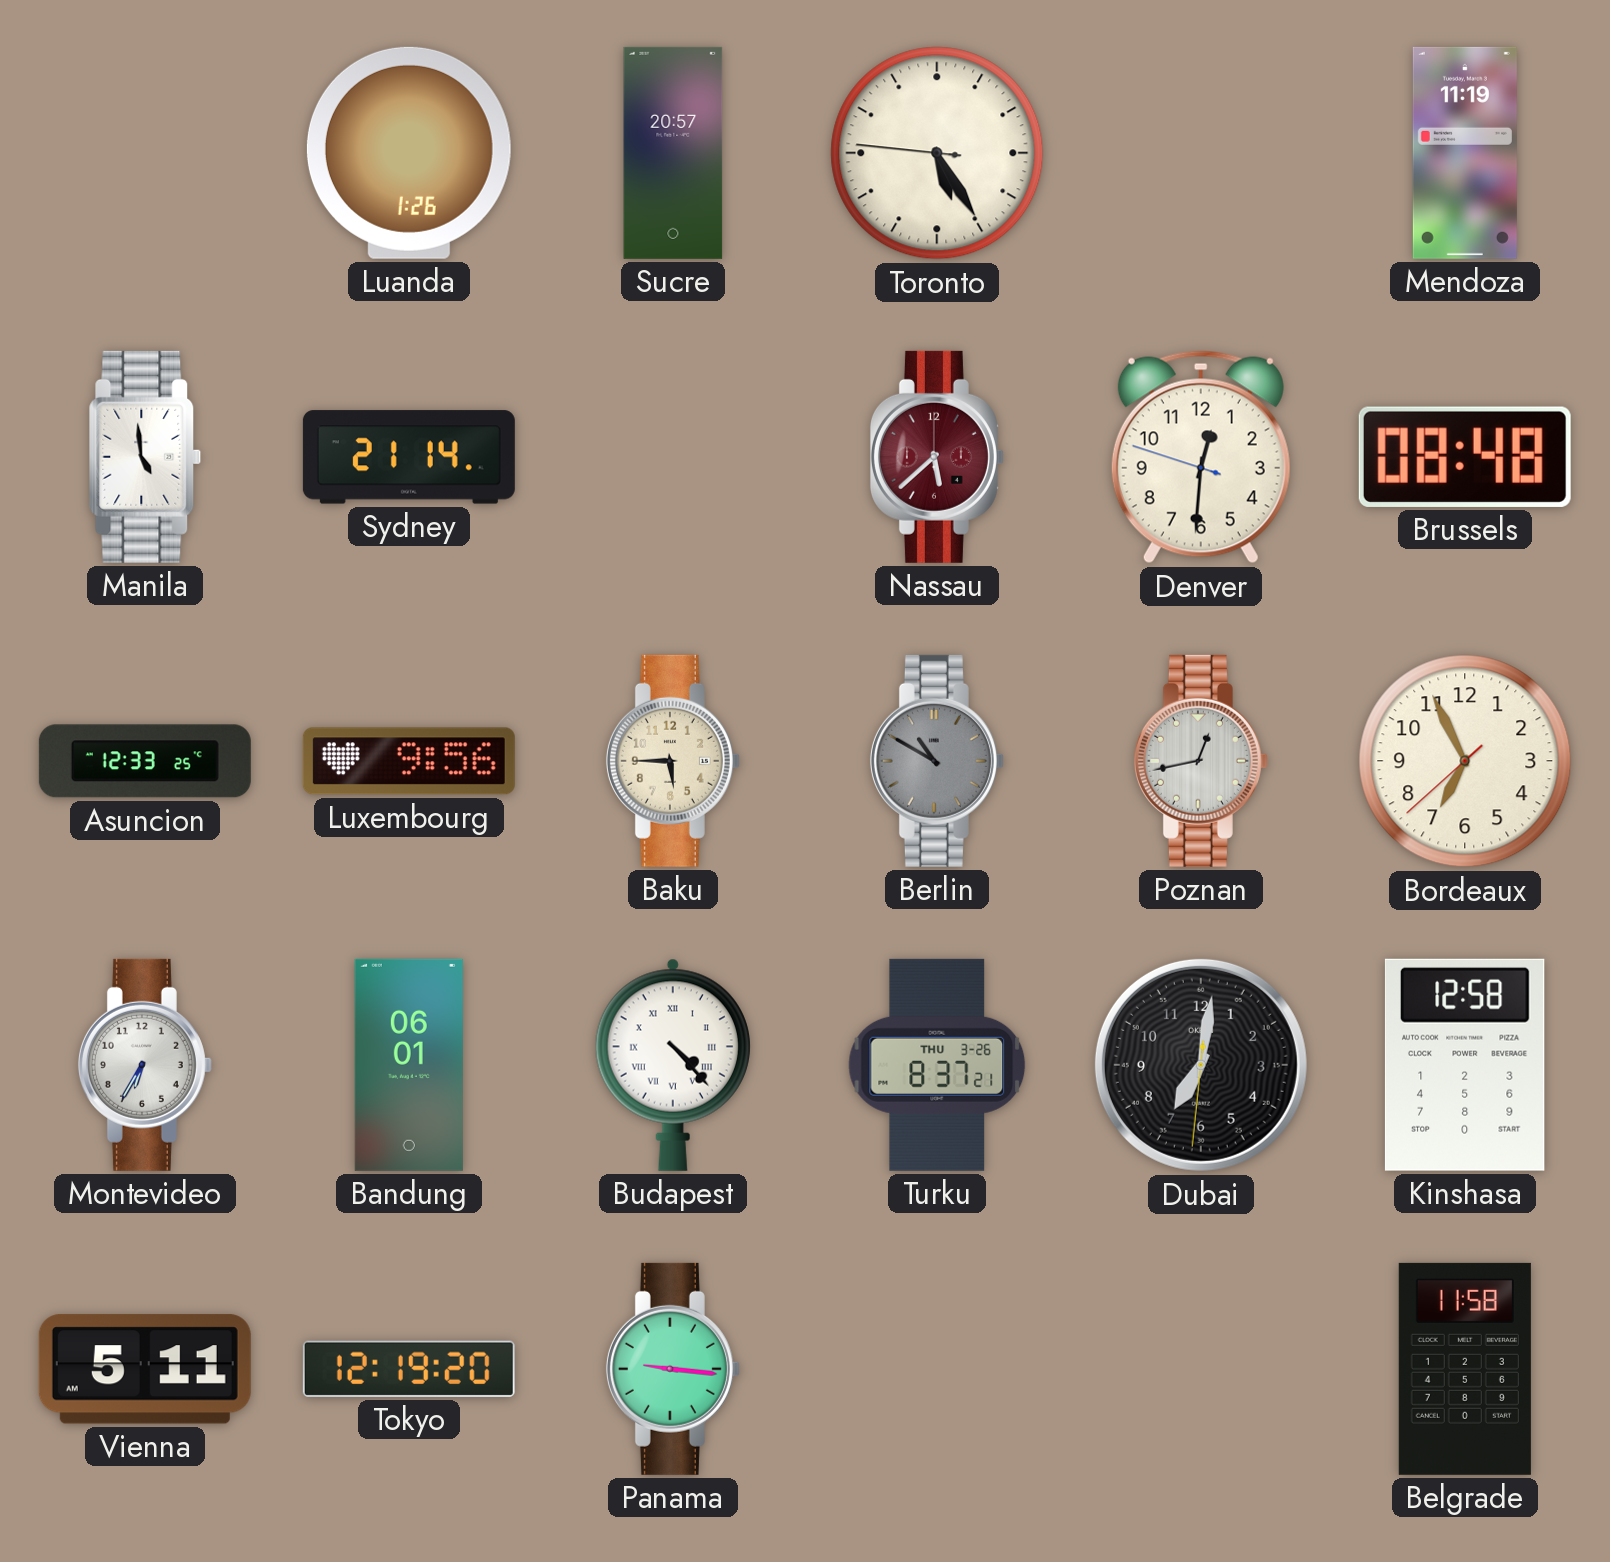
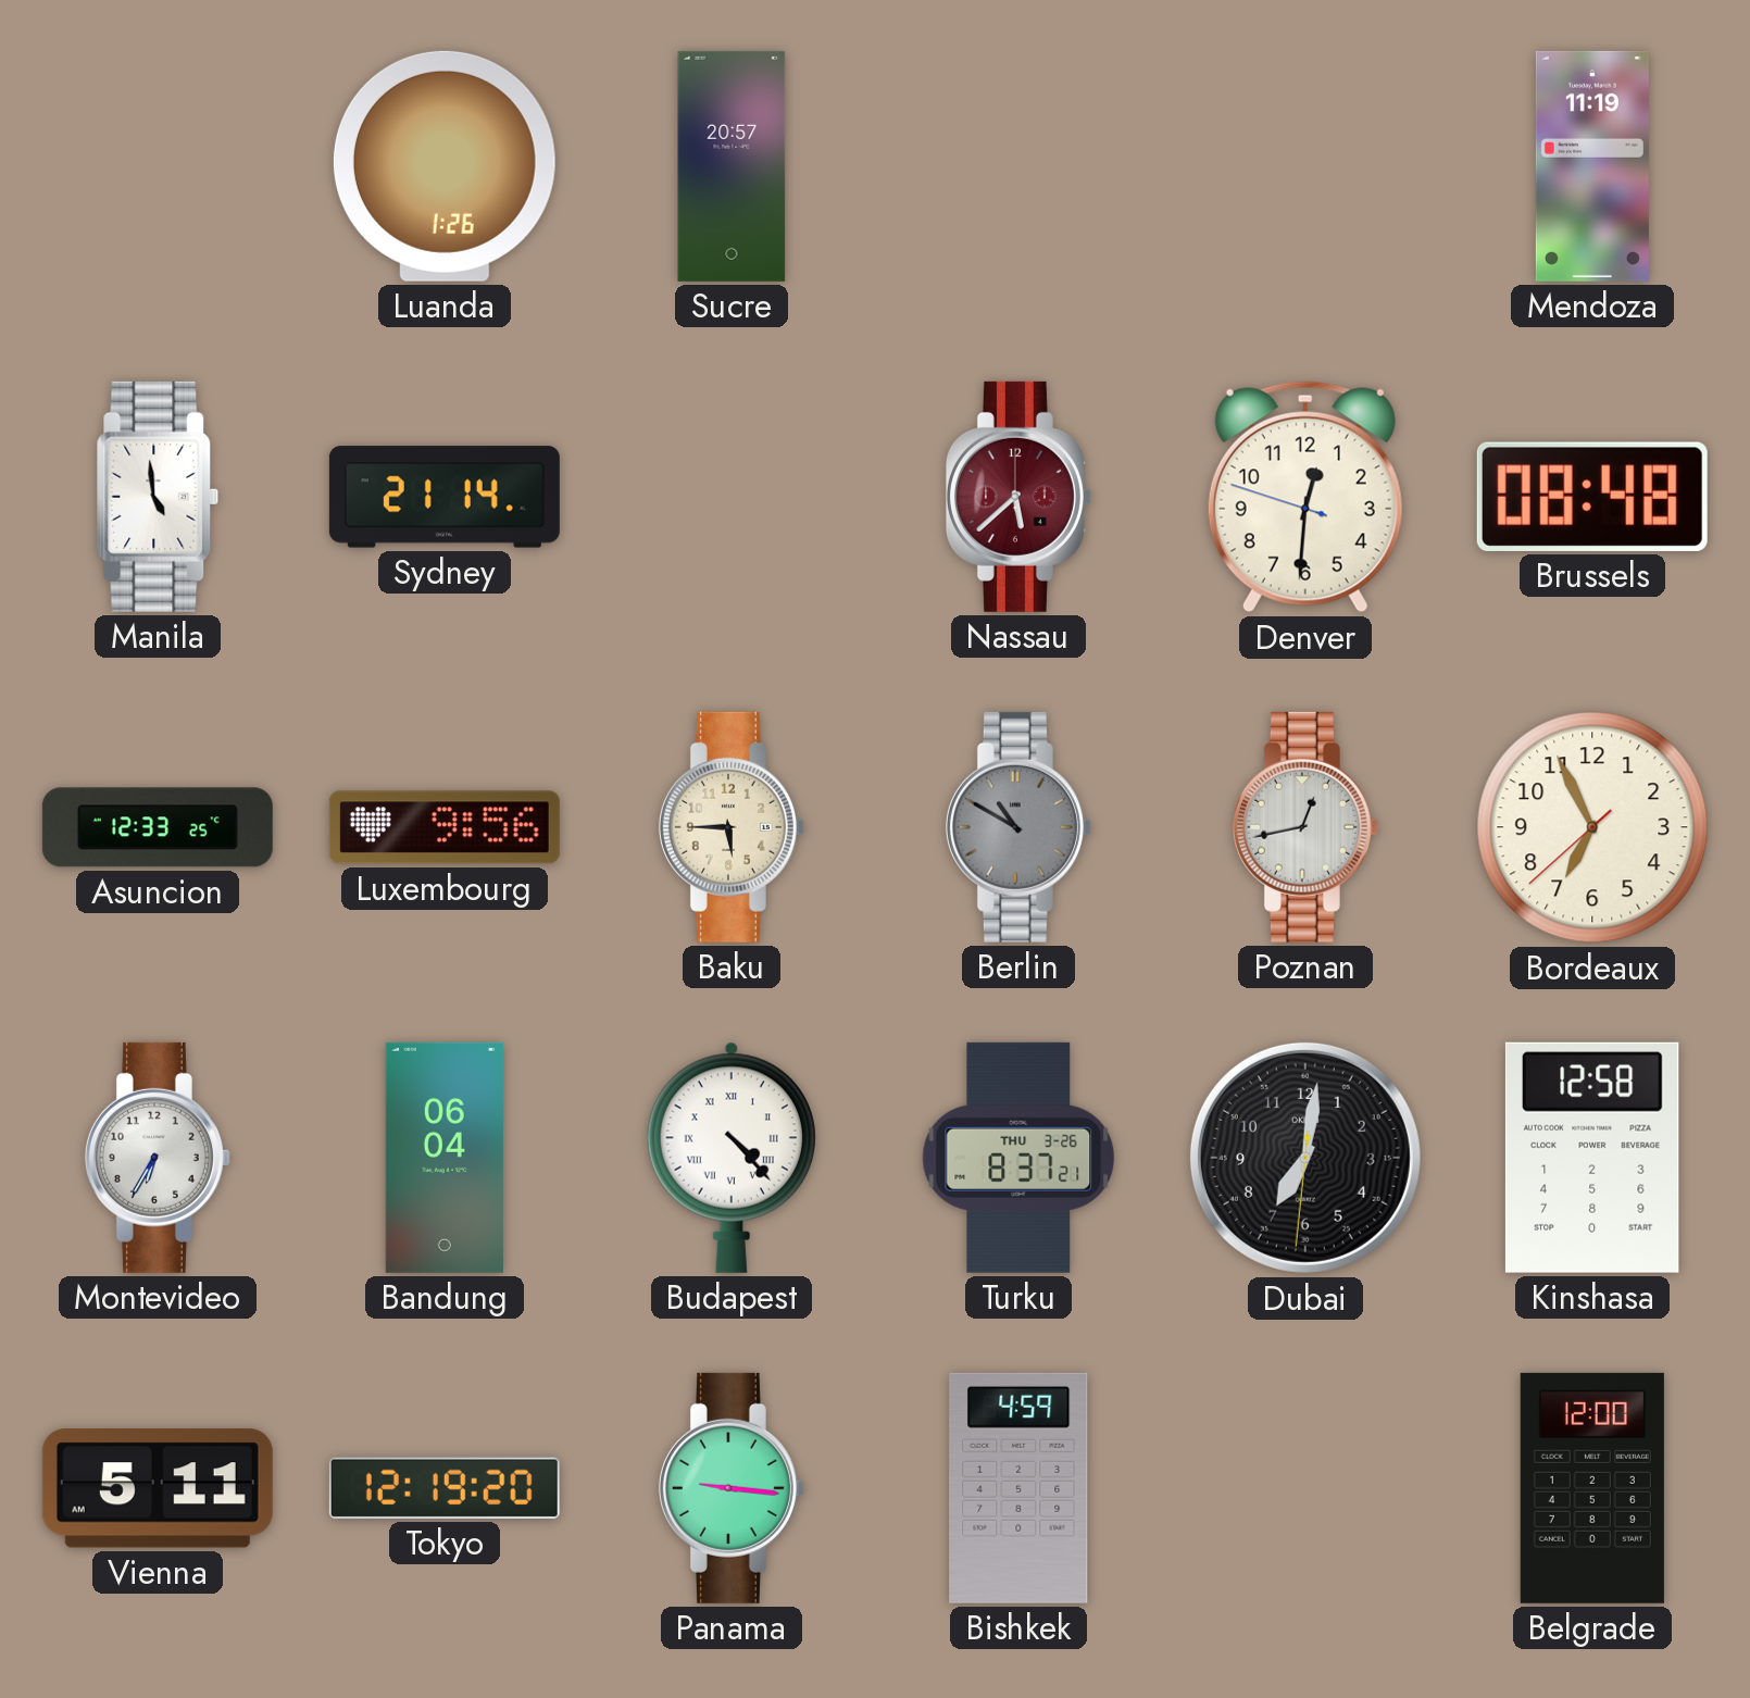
Toronto: 5:24 -> none
Bandung: 06:01 -> 06:04
Bishkek: none -> 4:59
Belgrade: 11:58 -> 12:00
